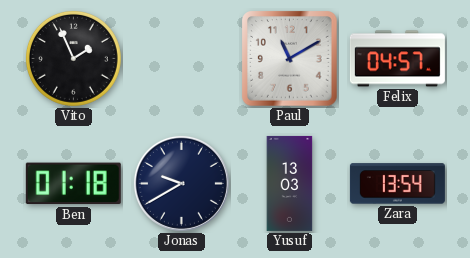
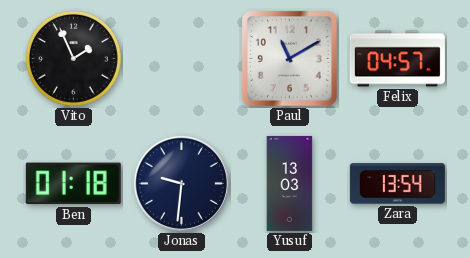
Jonas: 9:40 -> 9:31
